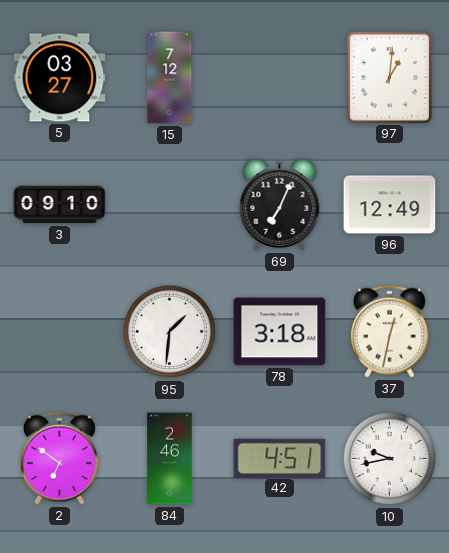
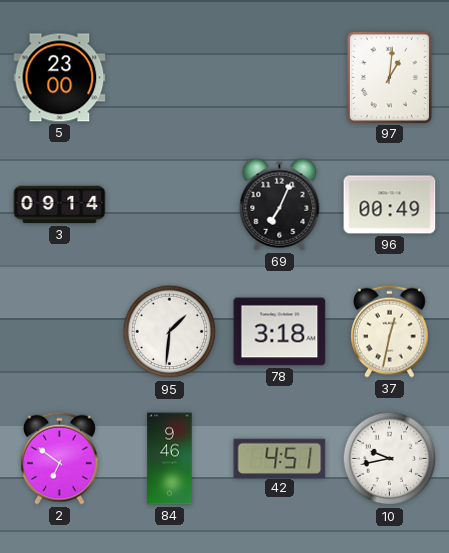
5: 03:27 -> 23:00
15: 7:12 -> none
3: 09:10 -> 09:14
96: 12:49 -> 00:49
84: 2:46 -> 9:46
